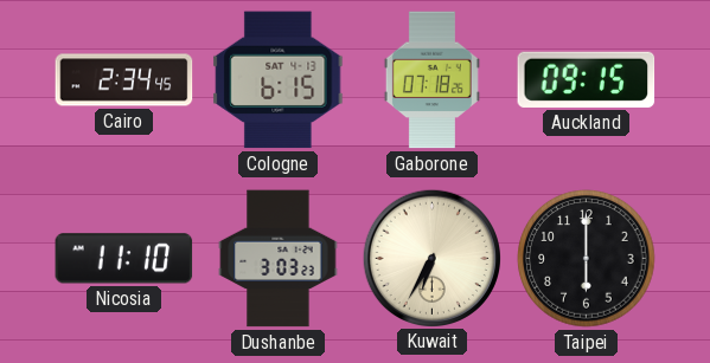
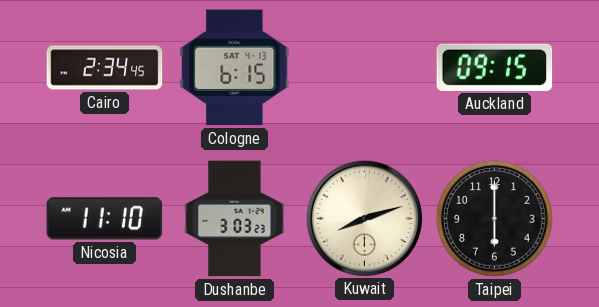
Gaborone: 07:18 -> none
Kuwait: 6:35 -> 8:12
